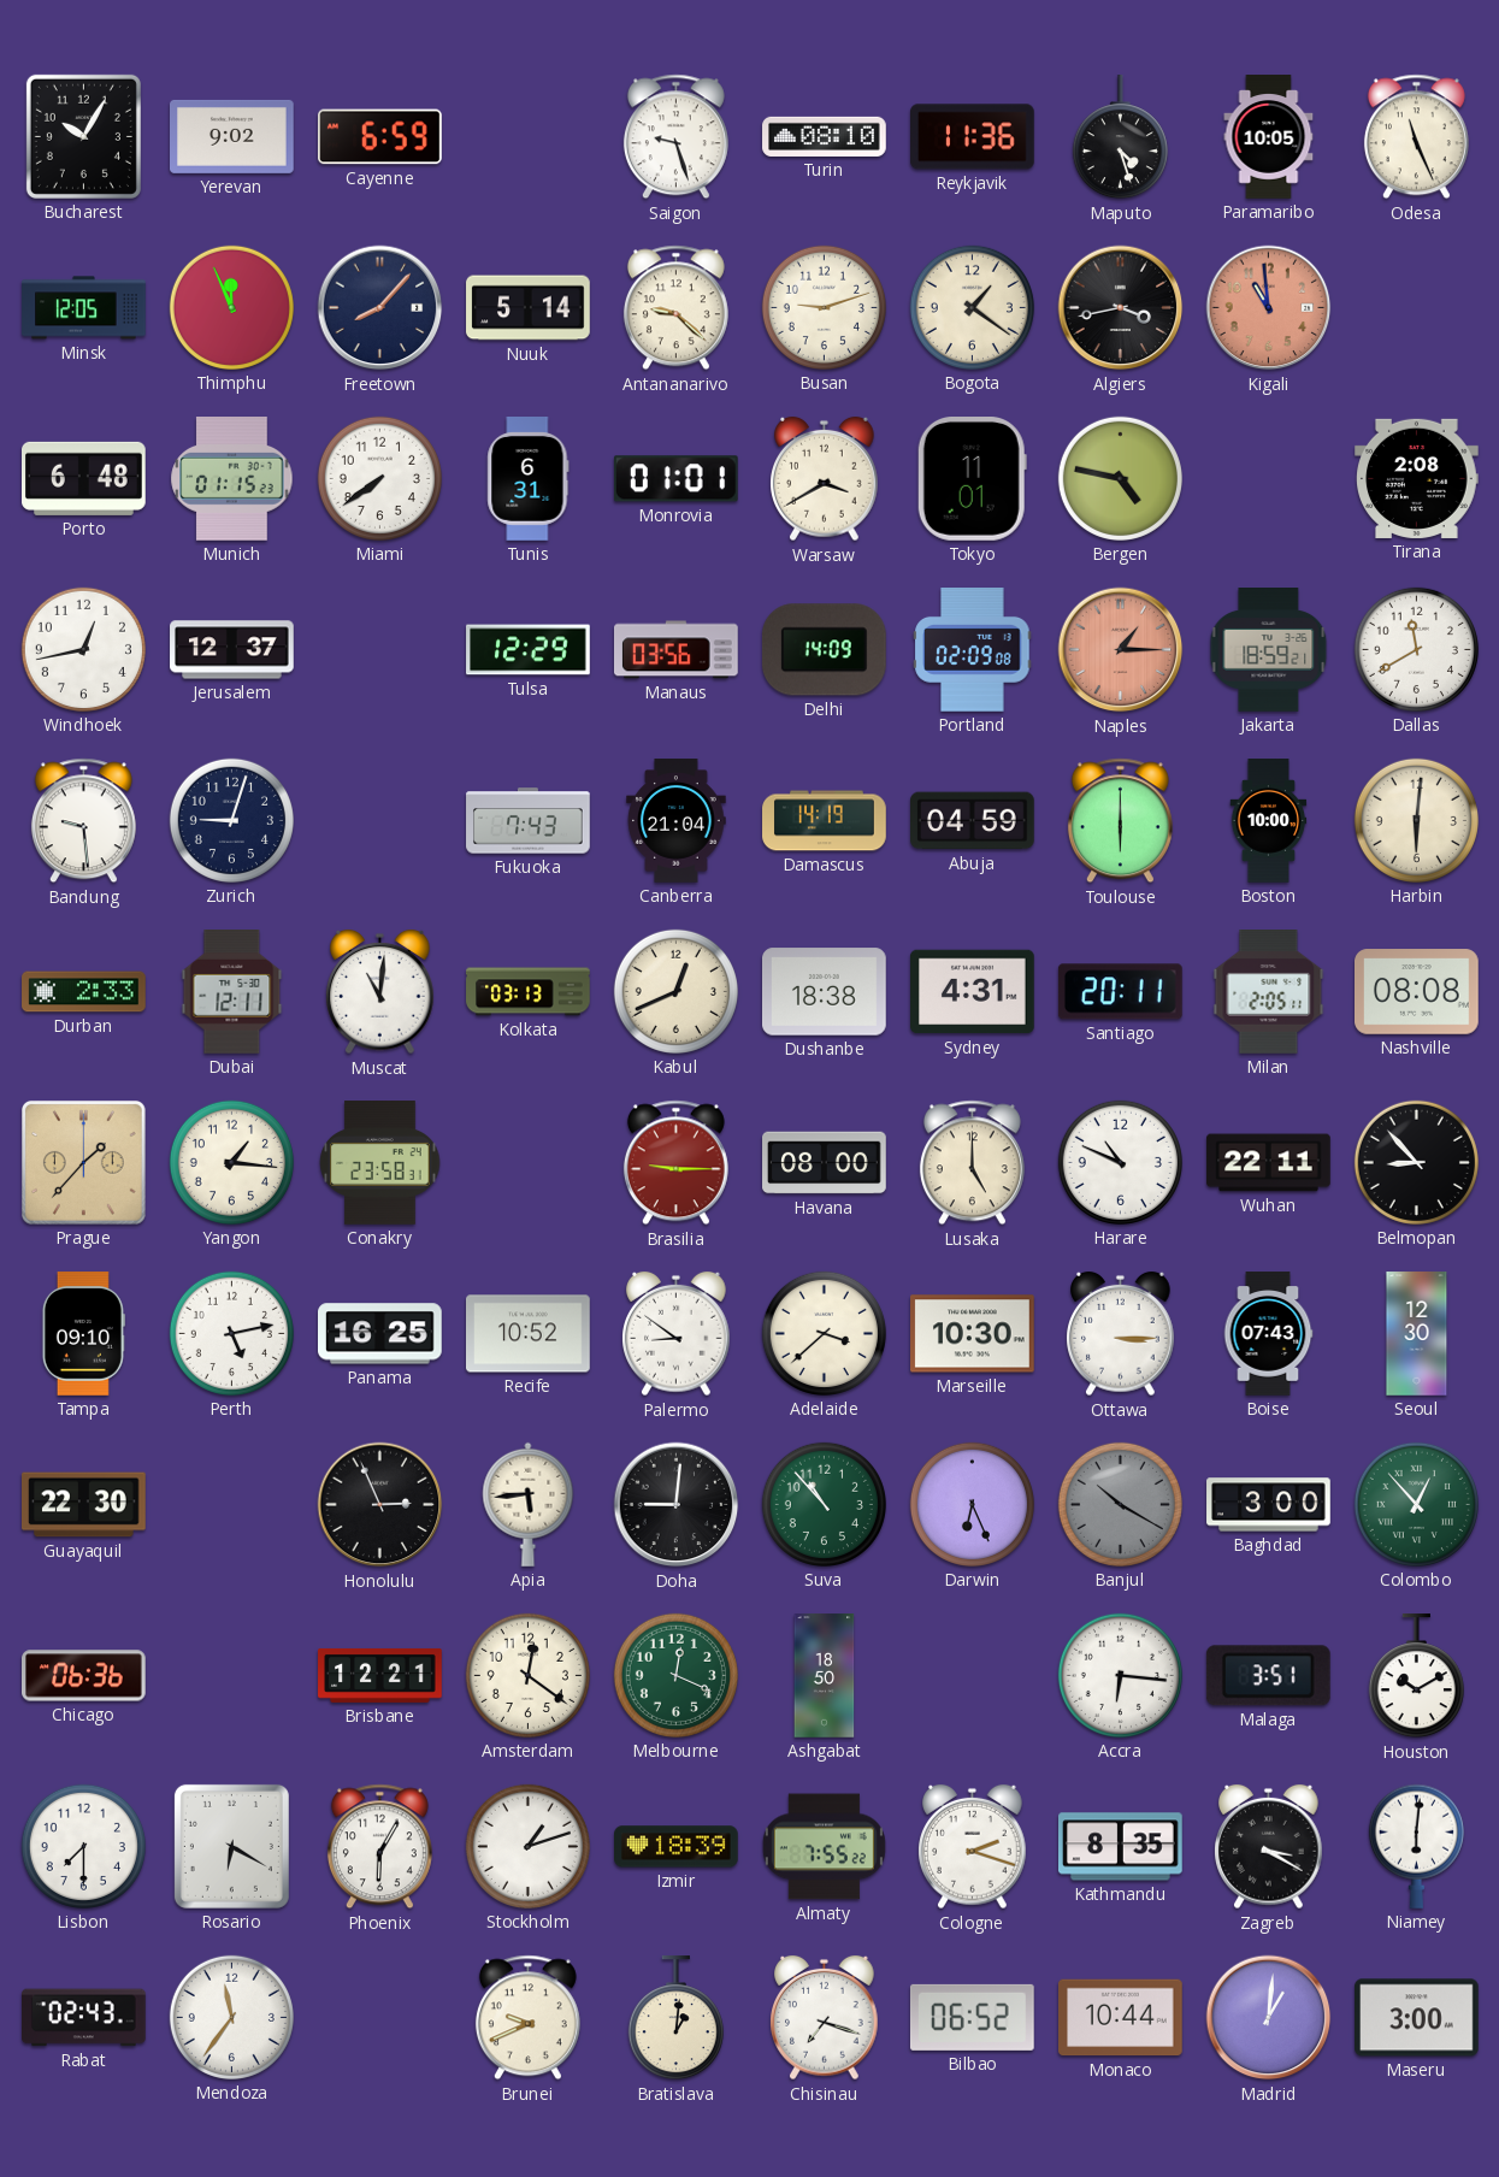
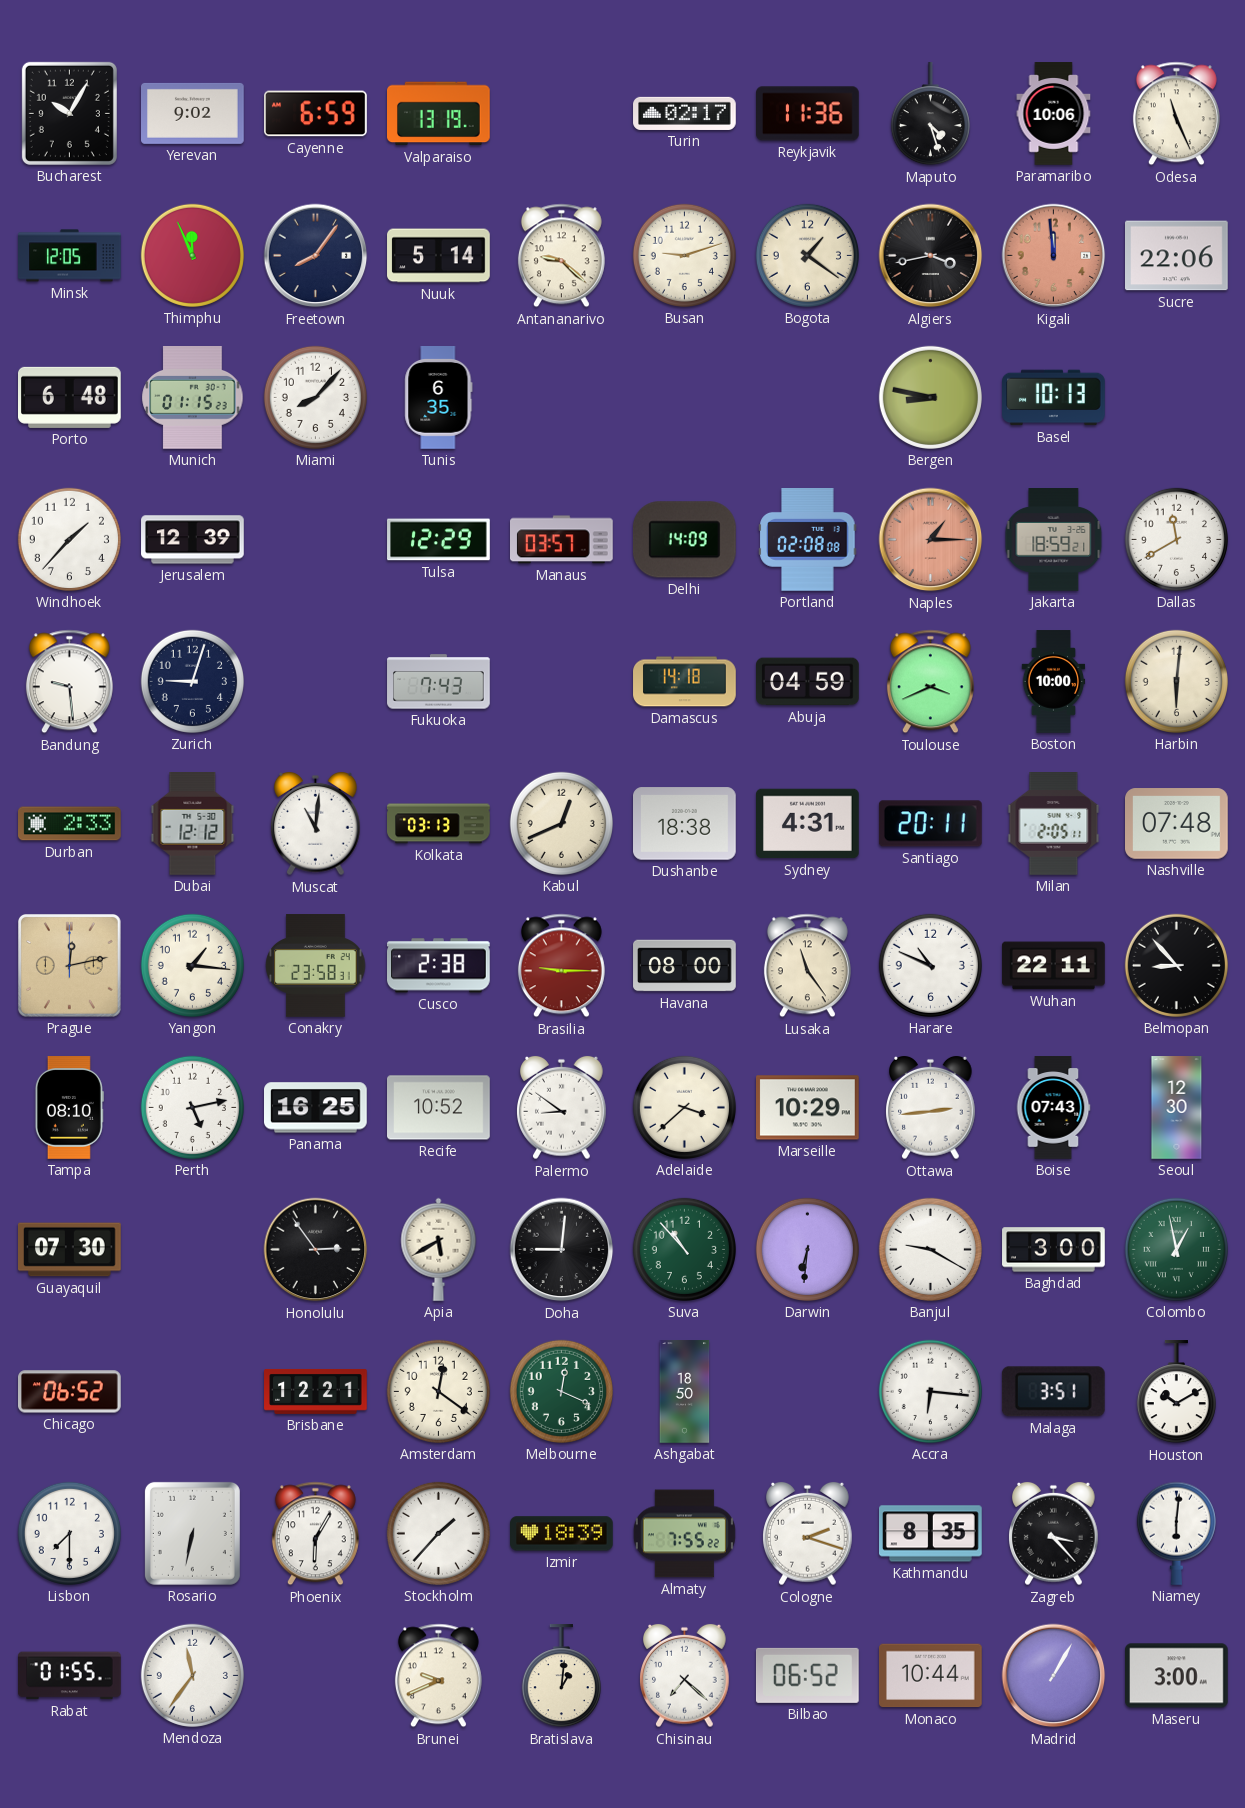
Valparaiso: none -> 13:19
Saigon: 9:27 -> none
Turin: 08:10 -> 02:17
Paramaribo: 10:05 -> 10:06
Freetown: 8:07 -> 8:06
Kigali: 10:59 -> 11:59
Sucre: none -> 22:06
Miami: 7:39 -> 8:07
Tunis: 6:31 -> 6:35
Monrovia: 01:01 -> none
Warsaw: 3:40 -> none
Tokyo: 11:01 -> none
Bergen: 4:47 -> 8:47
Basel: none -> 10:13
Tirana: 2:08 -> none
Windhoek: 12:43 -> 1:37
Jerusalem: 12:37 -> 12:39
Manaus: 03:56 -> 03:57
Portland: 02:09 -> 02:08
Canberra: 21:04 -> none
Damascus: 14:19 -> 14:18
Toulouse: 6:00 -> 3:41
Dubai: 12:11 -> 12:12
Nashville: 08:08 -> 07:48
Prague: 1:37 -> 12:13
Cusco: none -> 2:38
Lusaka: 5:00 -> 11:24
Tampa: 09:10 -> 08:10
Marseille: 10:30 -> 10:29
Ottawa: 3:15 -> 2:44
Guayaquil: 22:30 -> 07:30
Honolulu: 2:56 -> 2:54
Apia: 5:44 -> 5:40
Darwin: 6:26 -> 6:31
Banjul: 10:20 -> 9:20
Banjul dial: grey -> white
Colombo: 12:53 -> 12:58
Chicago: 06:36 -> 06:52
Rosario: 6:20 -> 6:32
Stockholm: 1:12 -> 1:37
Zagreb: 3:20 -> 3:23
Rabat: 02:43 -> 01:55
Chisinau: 7:18 -> 7:22
Madrid: 1:01 -> 1:05
